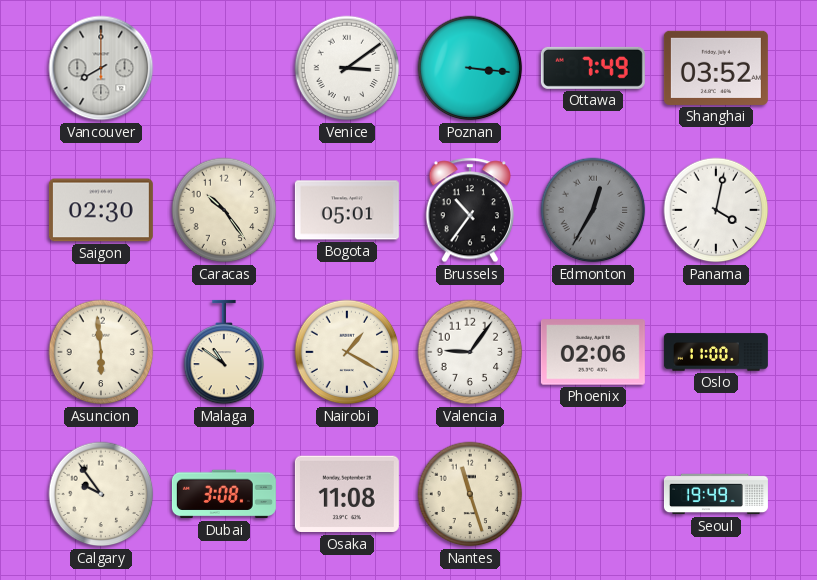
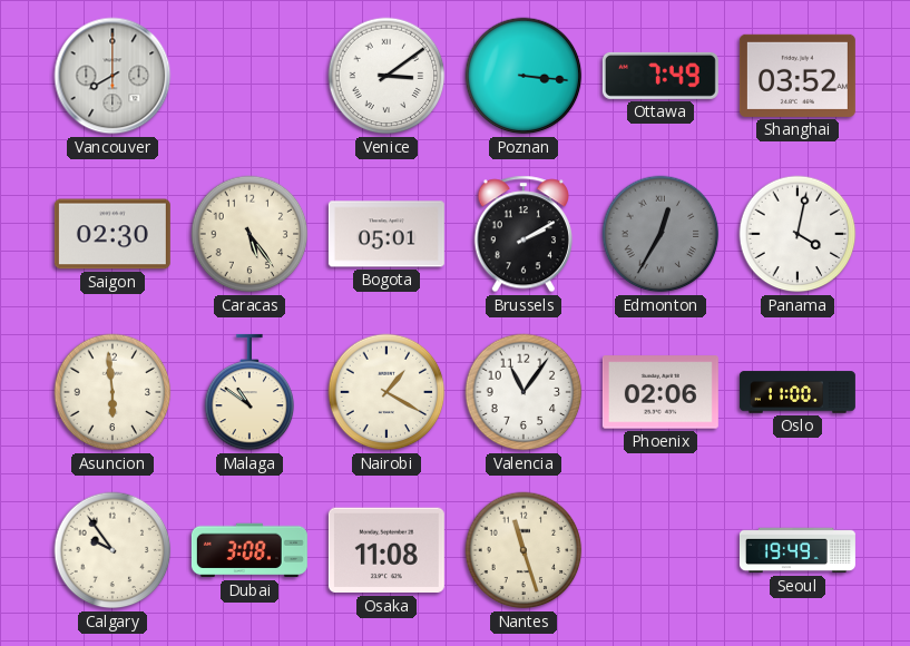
Caracas: 10:24 -> 5:24
Brussels: 10:36 -> 2:10
Valencia: 9:06 -> 11:06
